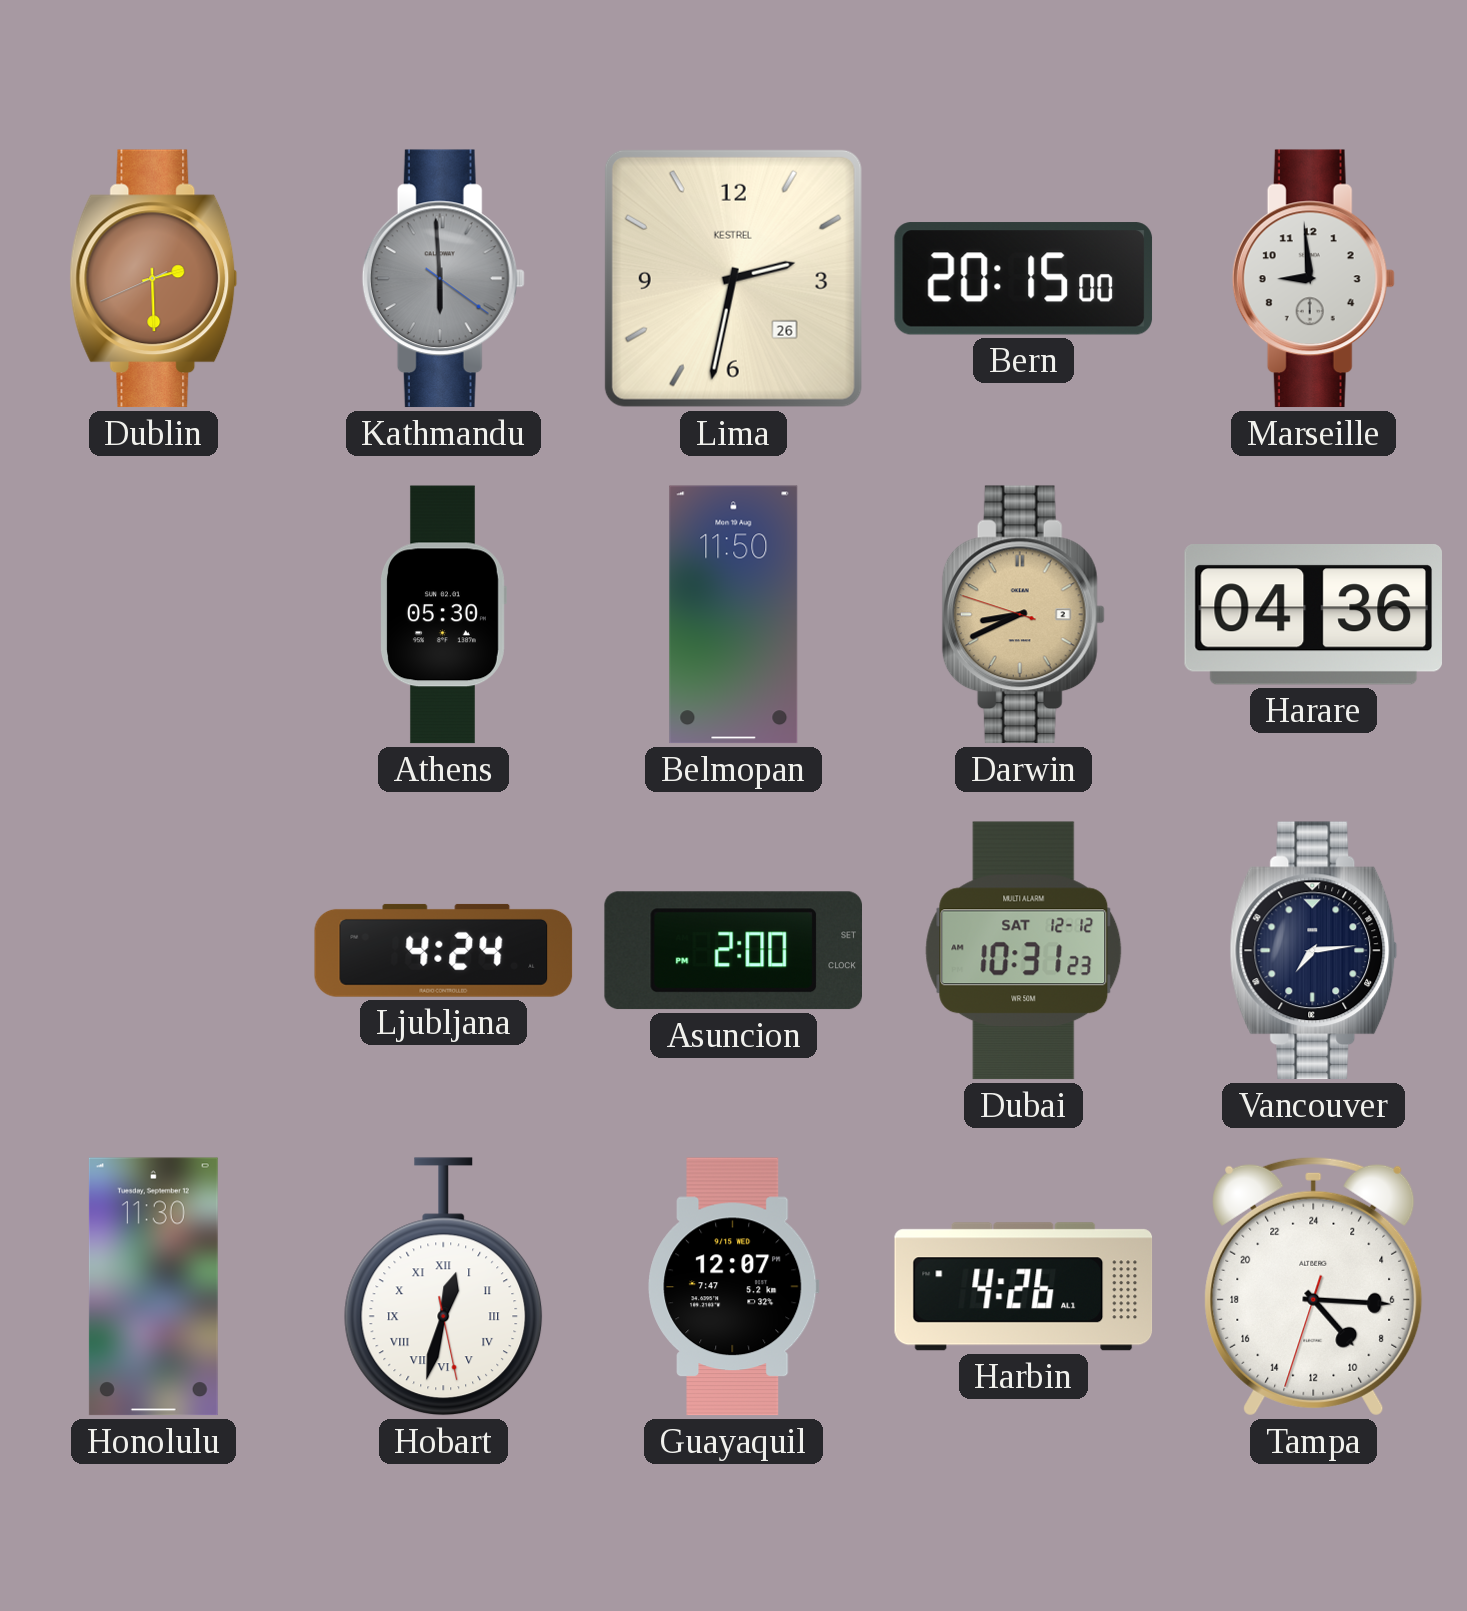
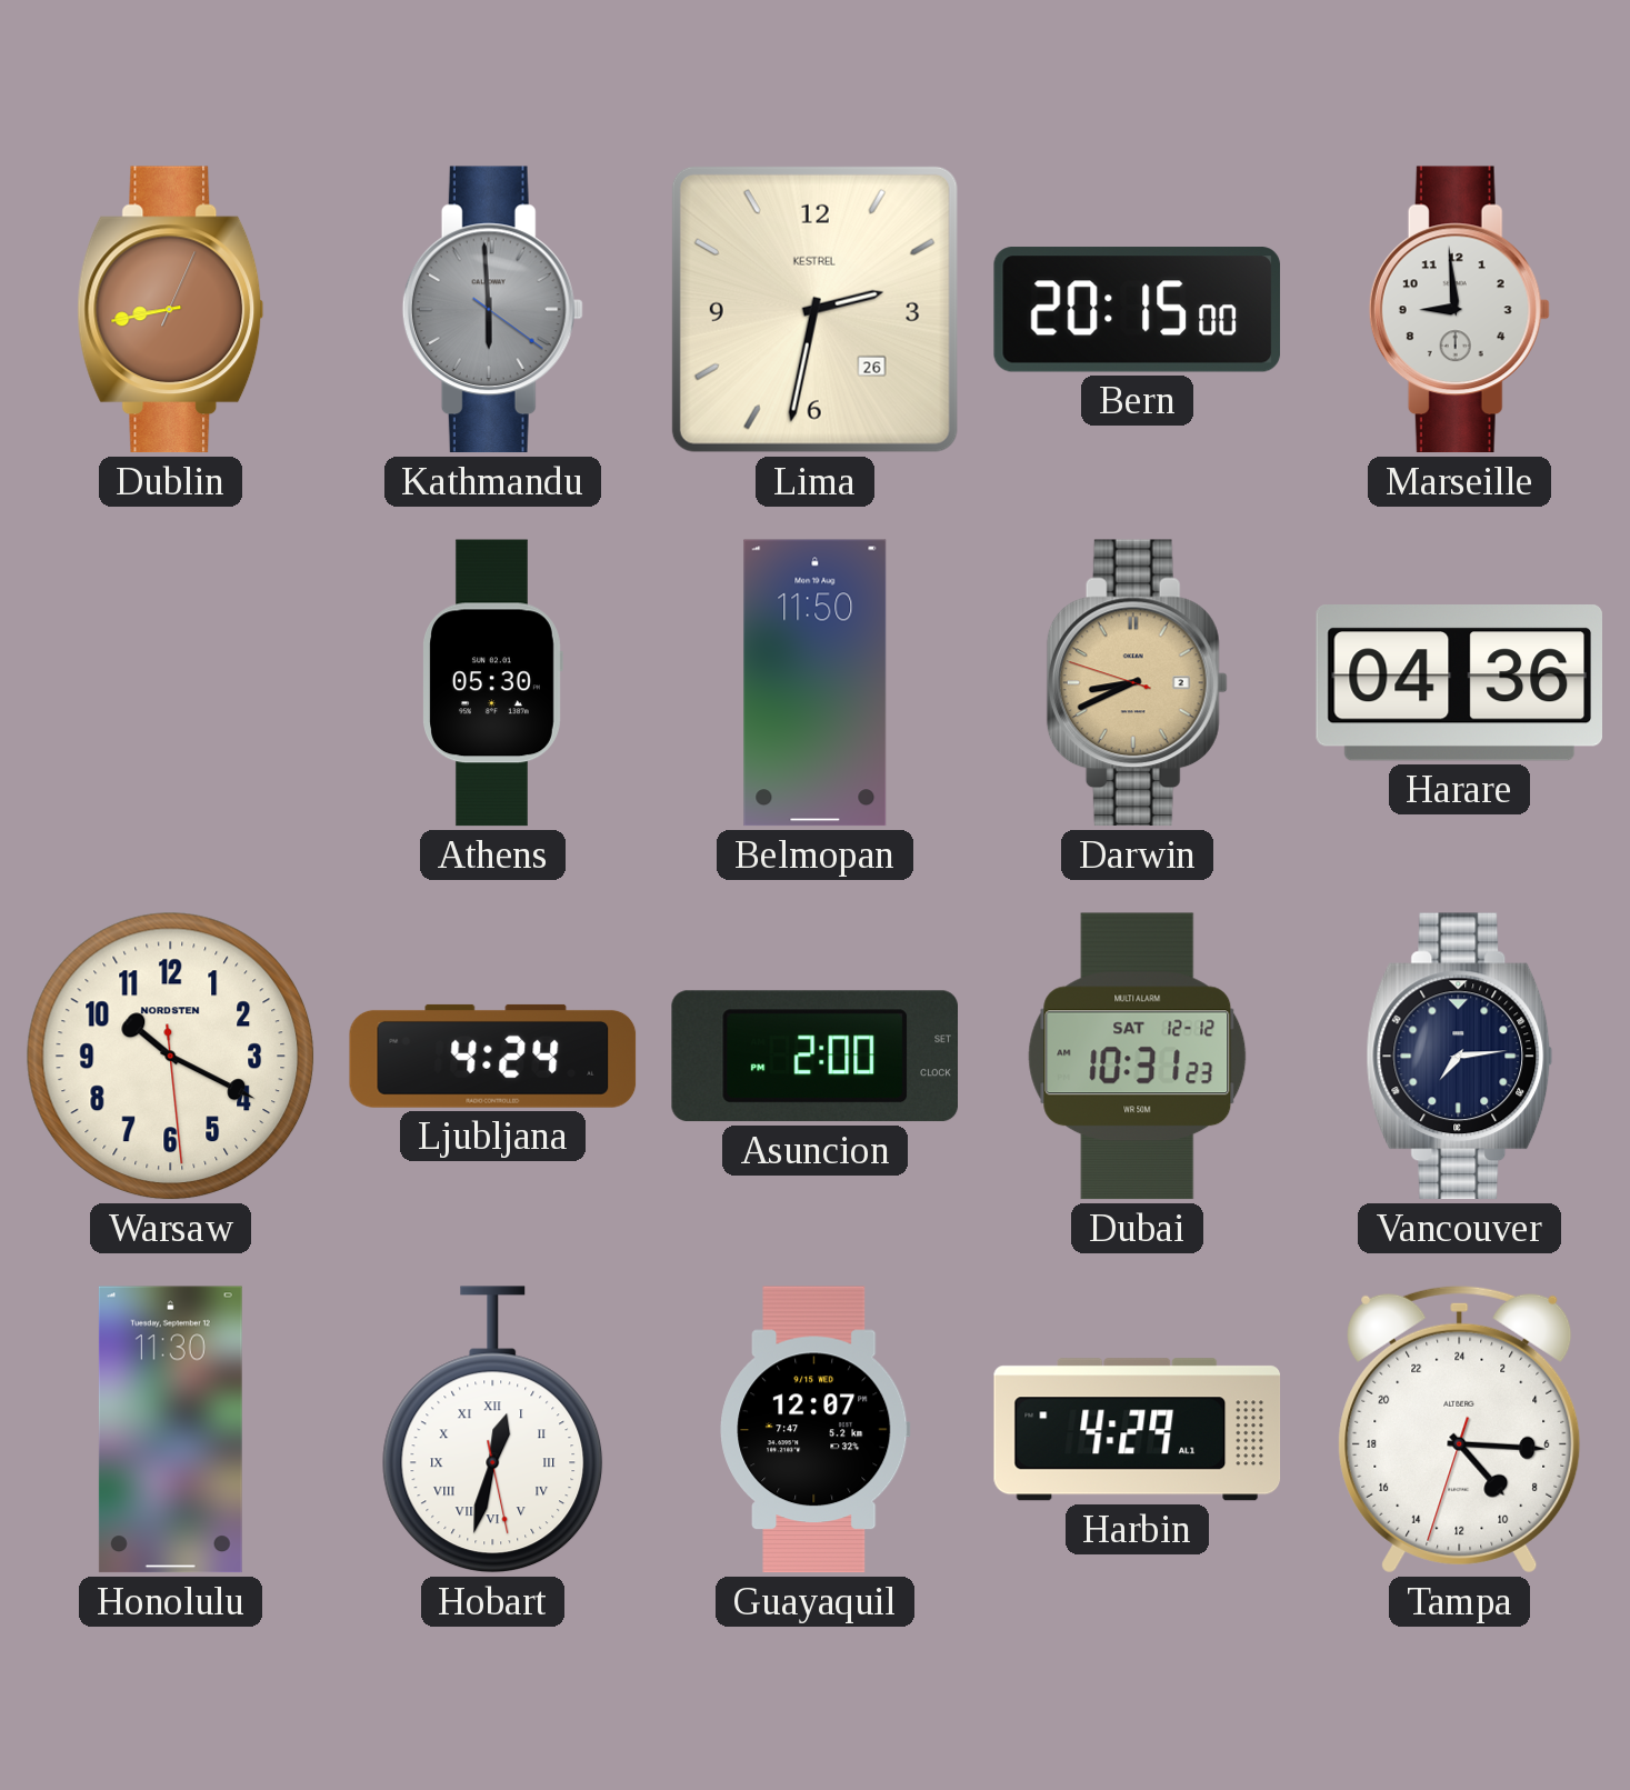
Dublin: 2:29 -> 8:43
Warsaw: none -> 10:19
Harbin: 4:26 -> 4:29
